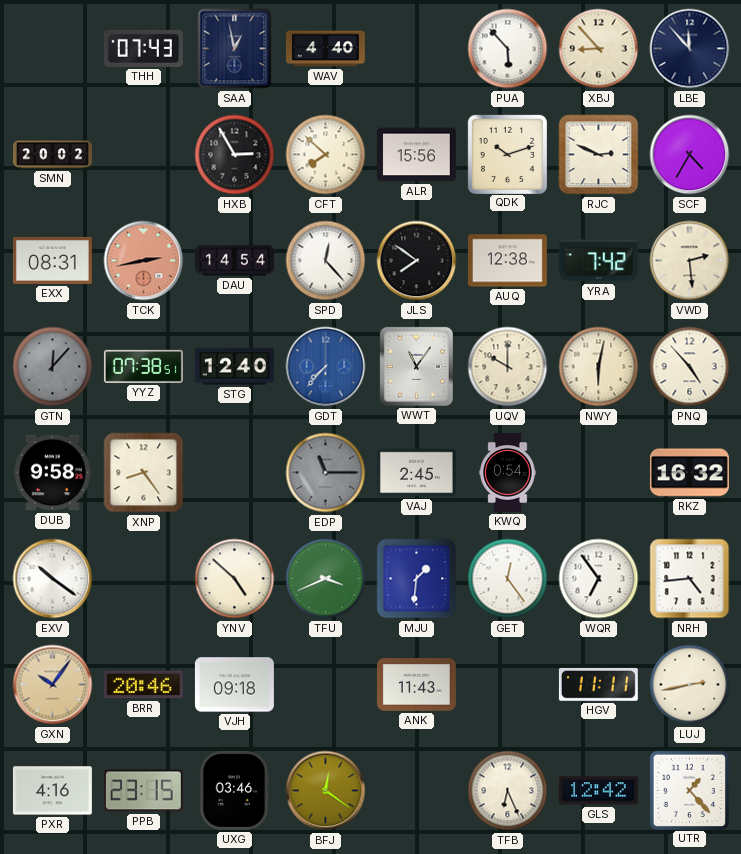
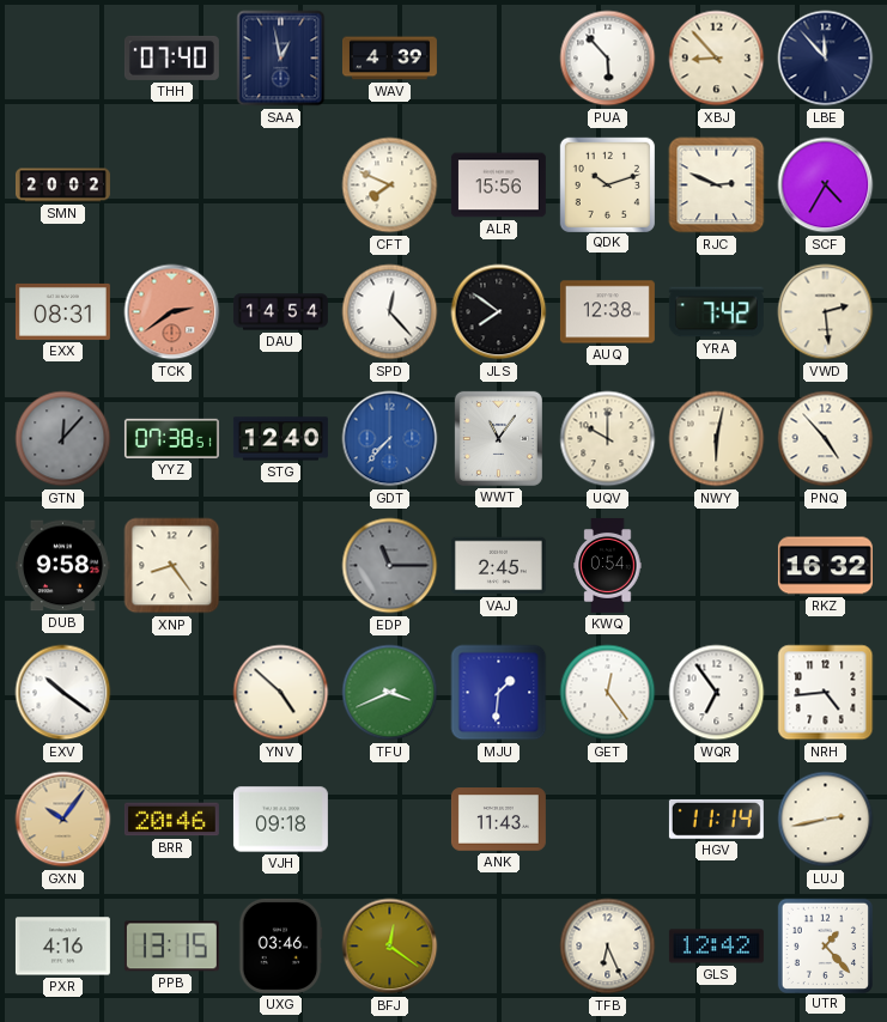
THH: 07:43 -> 07:40
WAV: 4:40 -> 4:39
HXB: 2:55 -> none
CFT: 7:52 -> 7:49
TCK: 2:43 -> 2:39
HGV: 11:11 -> 11:14
PPB: 23:15 -> 13:15
